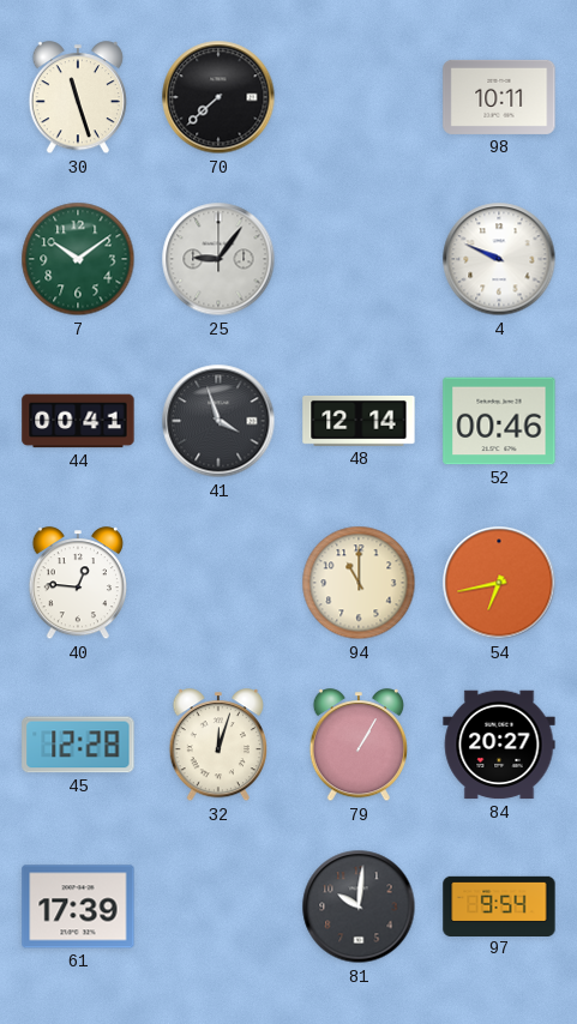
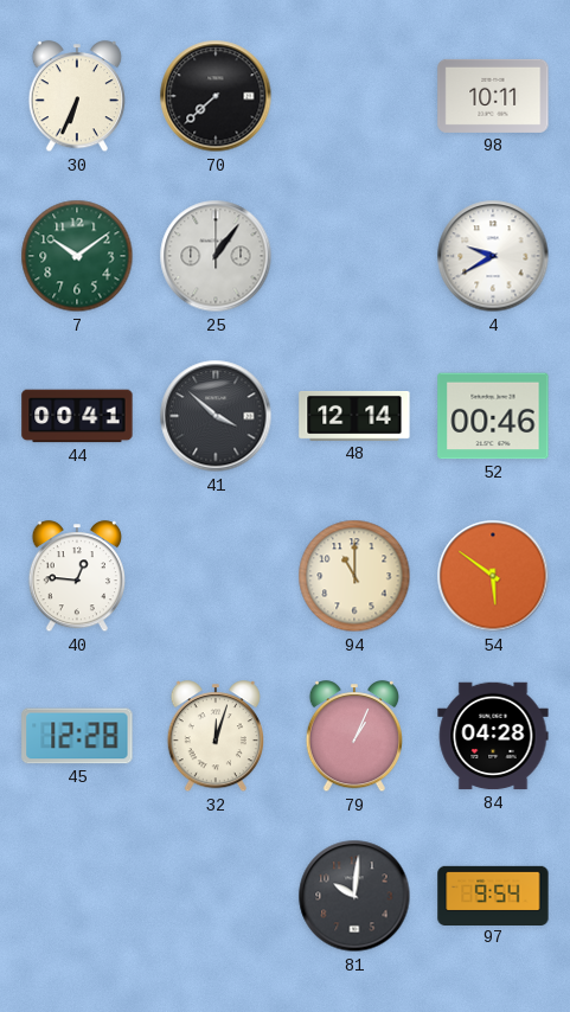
30: 11:27 -> 6:34
25: 9:06 -> 1:06
4: 9:49 -> 9:40
41: 3:57 -> 3:52
54: 6:43 -> 5:51
79: 1:05 -> 1:04
84: 20:27 -> 04:28
61: 17:39 -> none
